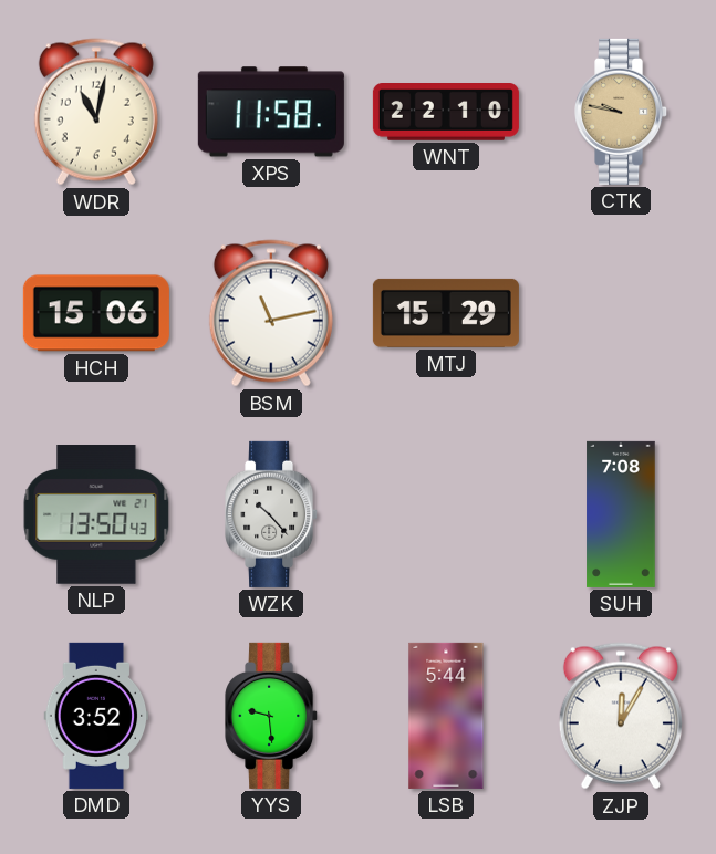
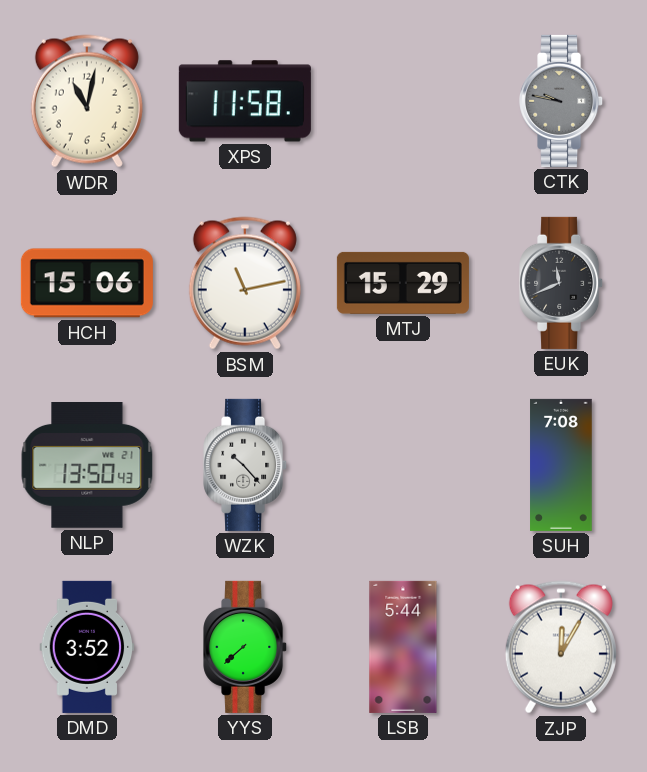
WNT: 22:10 -> none
CTK dial: champagne -> grey
EUK: none -> 11:41
YYS: 9:29 -> 7:38
